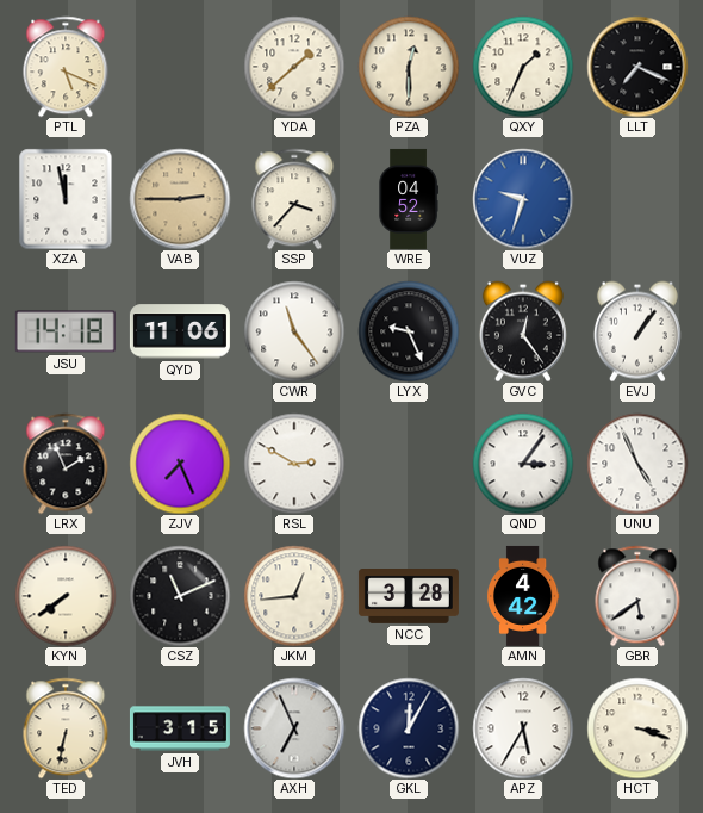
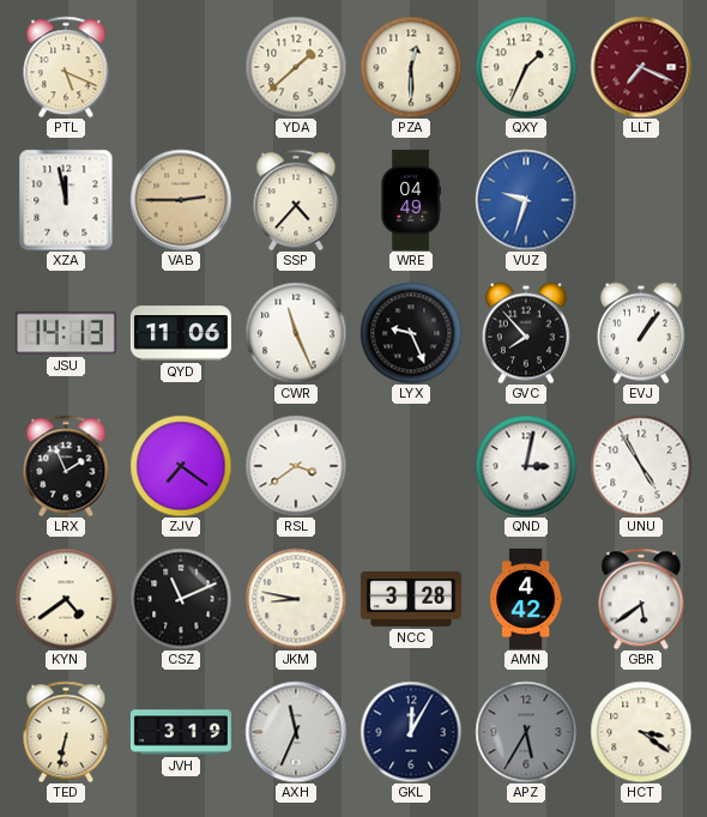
LLT dial: black -> burgundy
SSP: 3:37 -> 4:37
WRE: 04:52 -> 04:49
JSU: 14:18 -> 14:13
CWR: 11:24 -> 11:26
GVC: 12:24 -> 7:53
ZJV: 7:26 -> 7:21
RSL: 2:50 -> 3:39
QND: 3:06 -> 3:02
UNU: 4:56 -> 4:55
KYN: 7:39 -> 4:39
JKM: 12:44 -> 8:47
JVH: 3:15 -> 3:19
AXH: 6:56 -> 11:34
APZ dial: white -> grey
HCT: 3:18 -> 3:21
